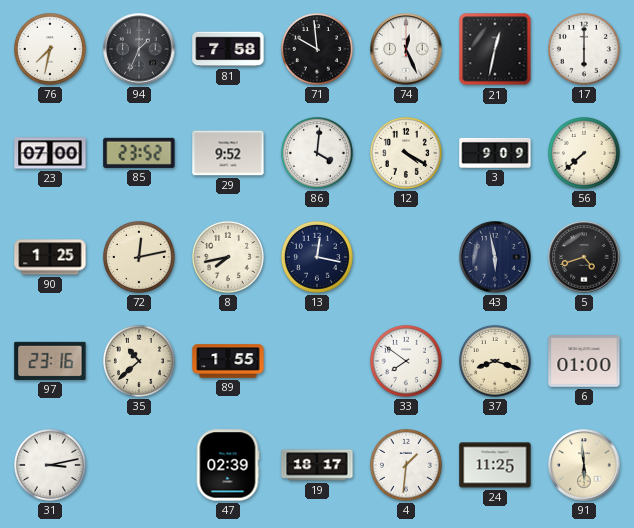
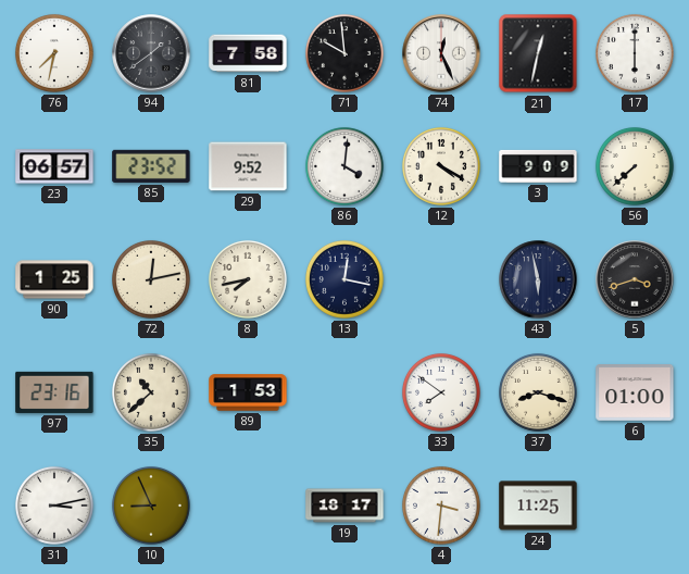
94: 1:34 -> 1:39
23: 07:00 -> 06:57
5: 4:42 -> 3:42
89: 1:55 -> 1:53
10: none -> 8:56
47: 02:39 -> none
4: 1:31 -> 3:31
91: 5:59 -> none
